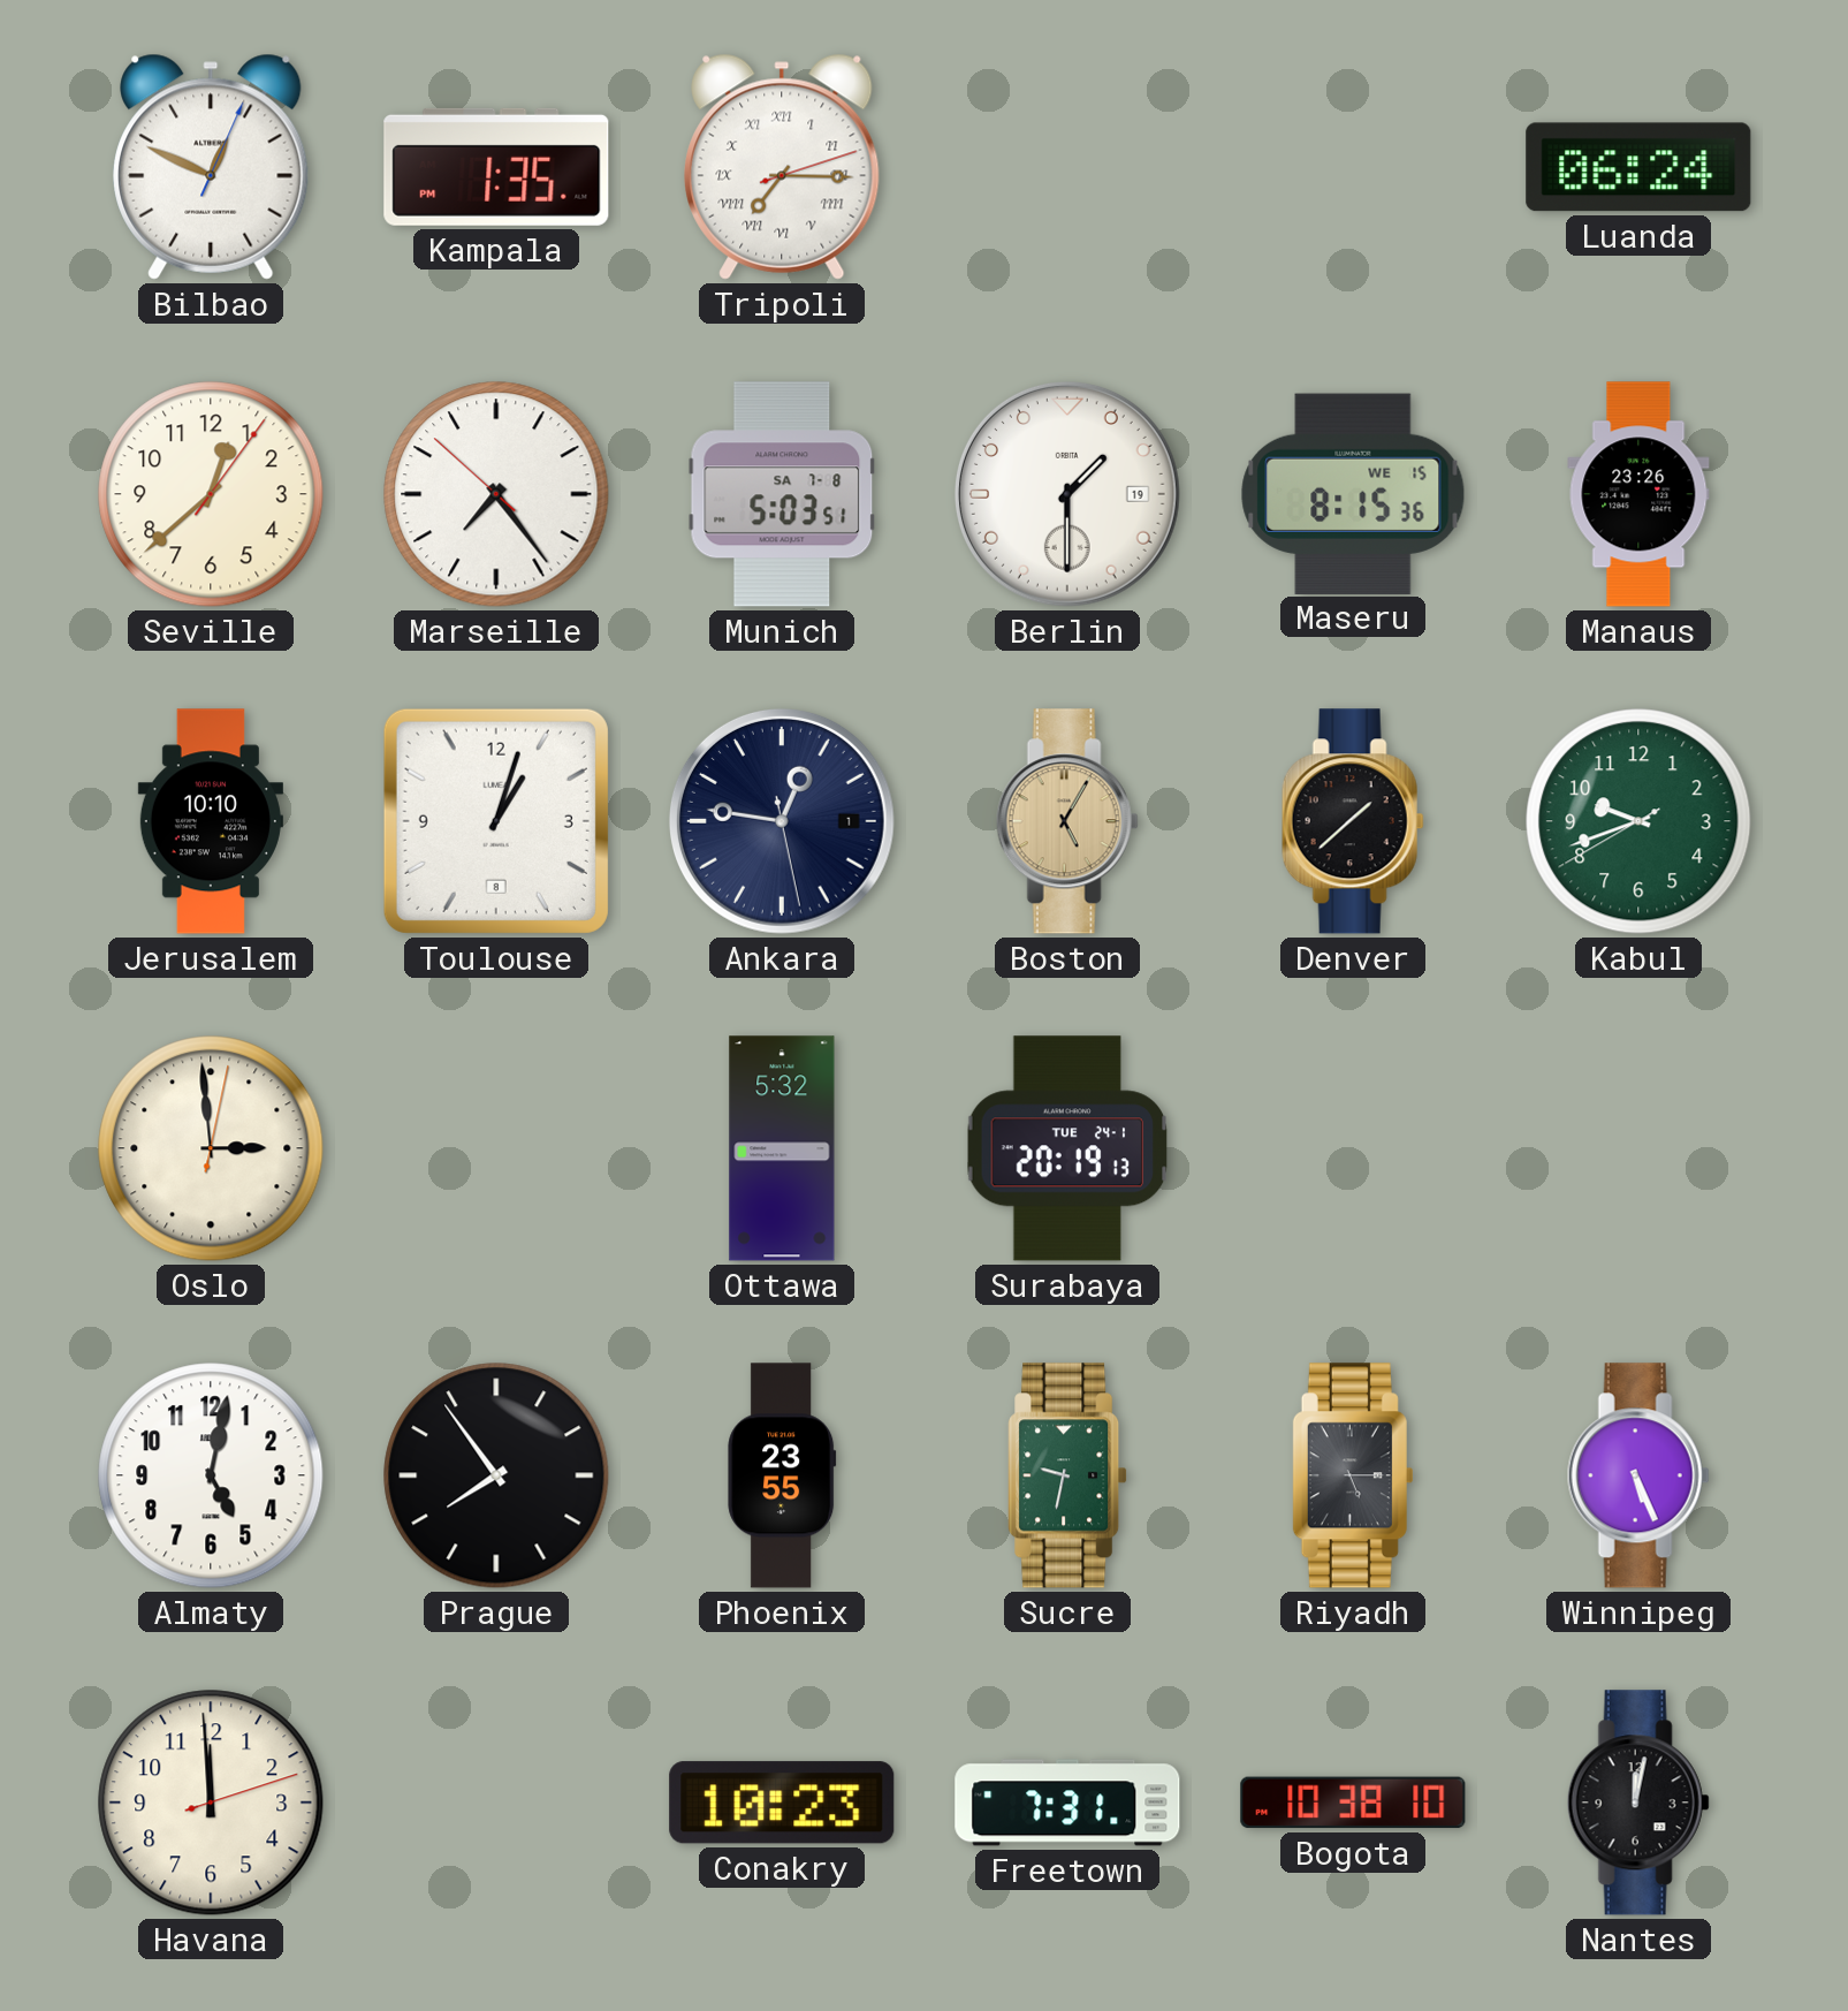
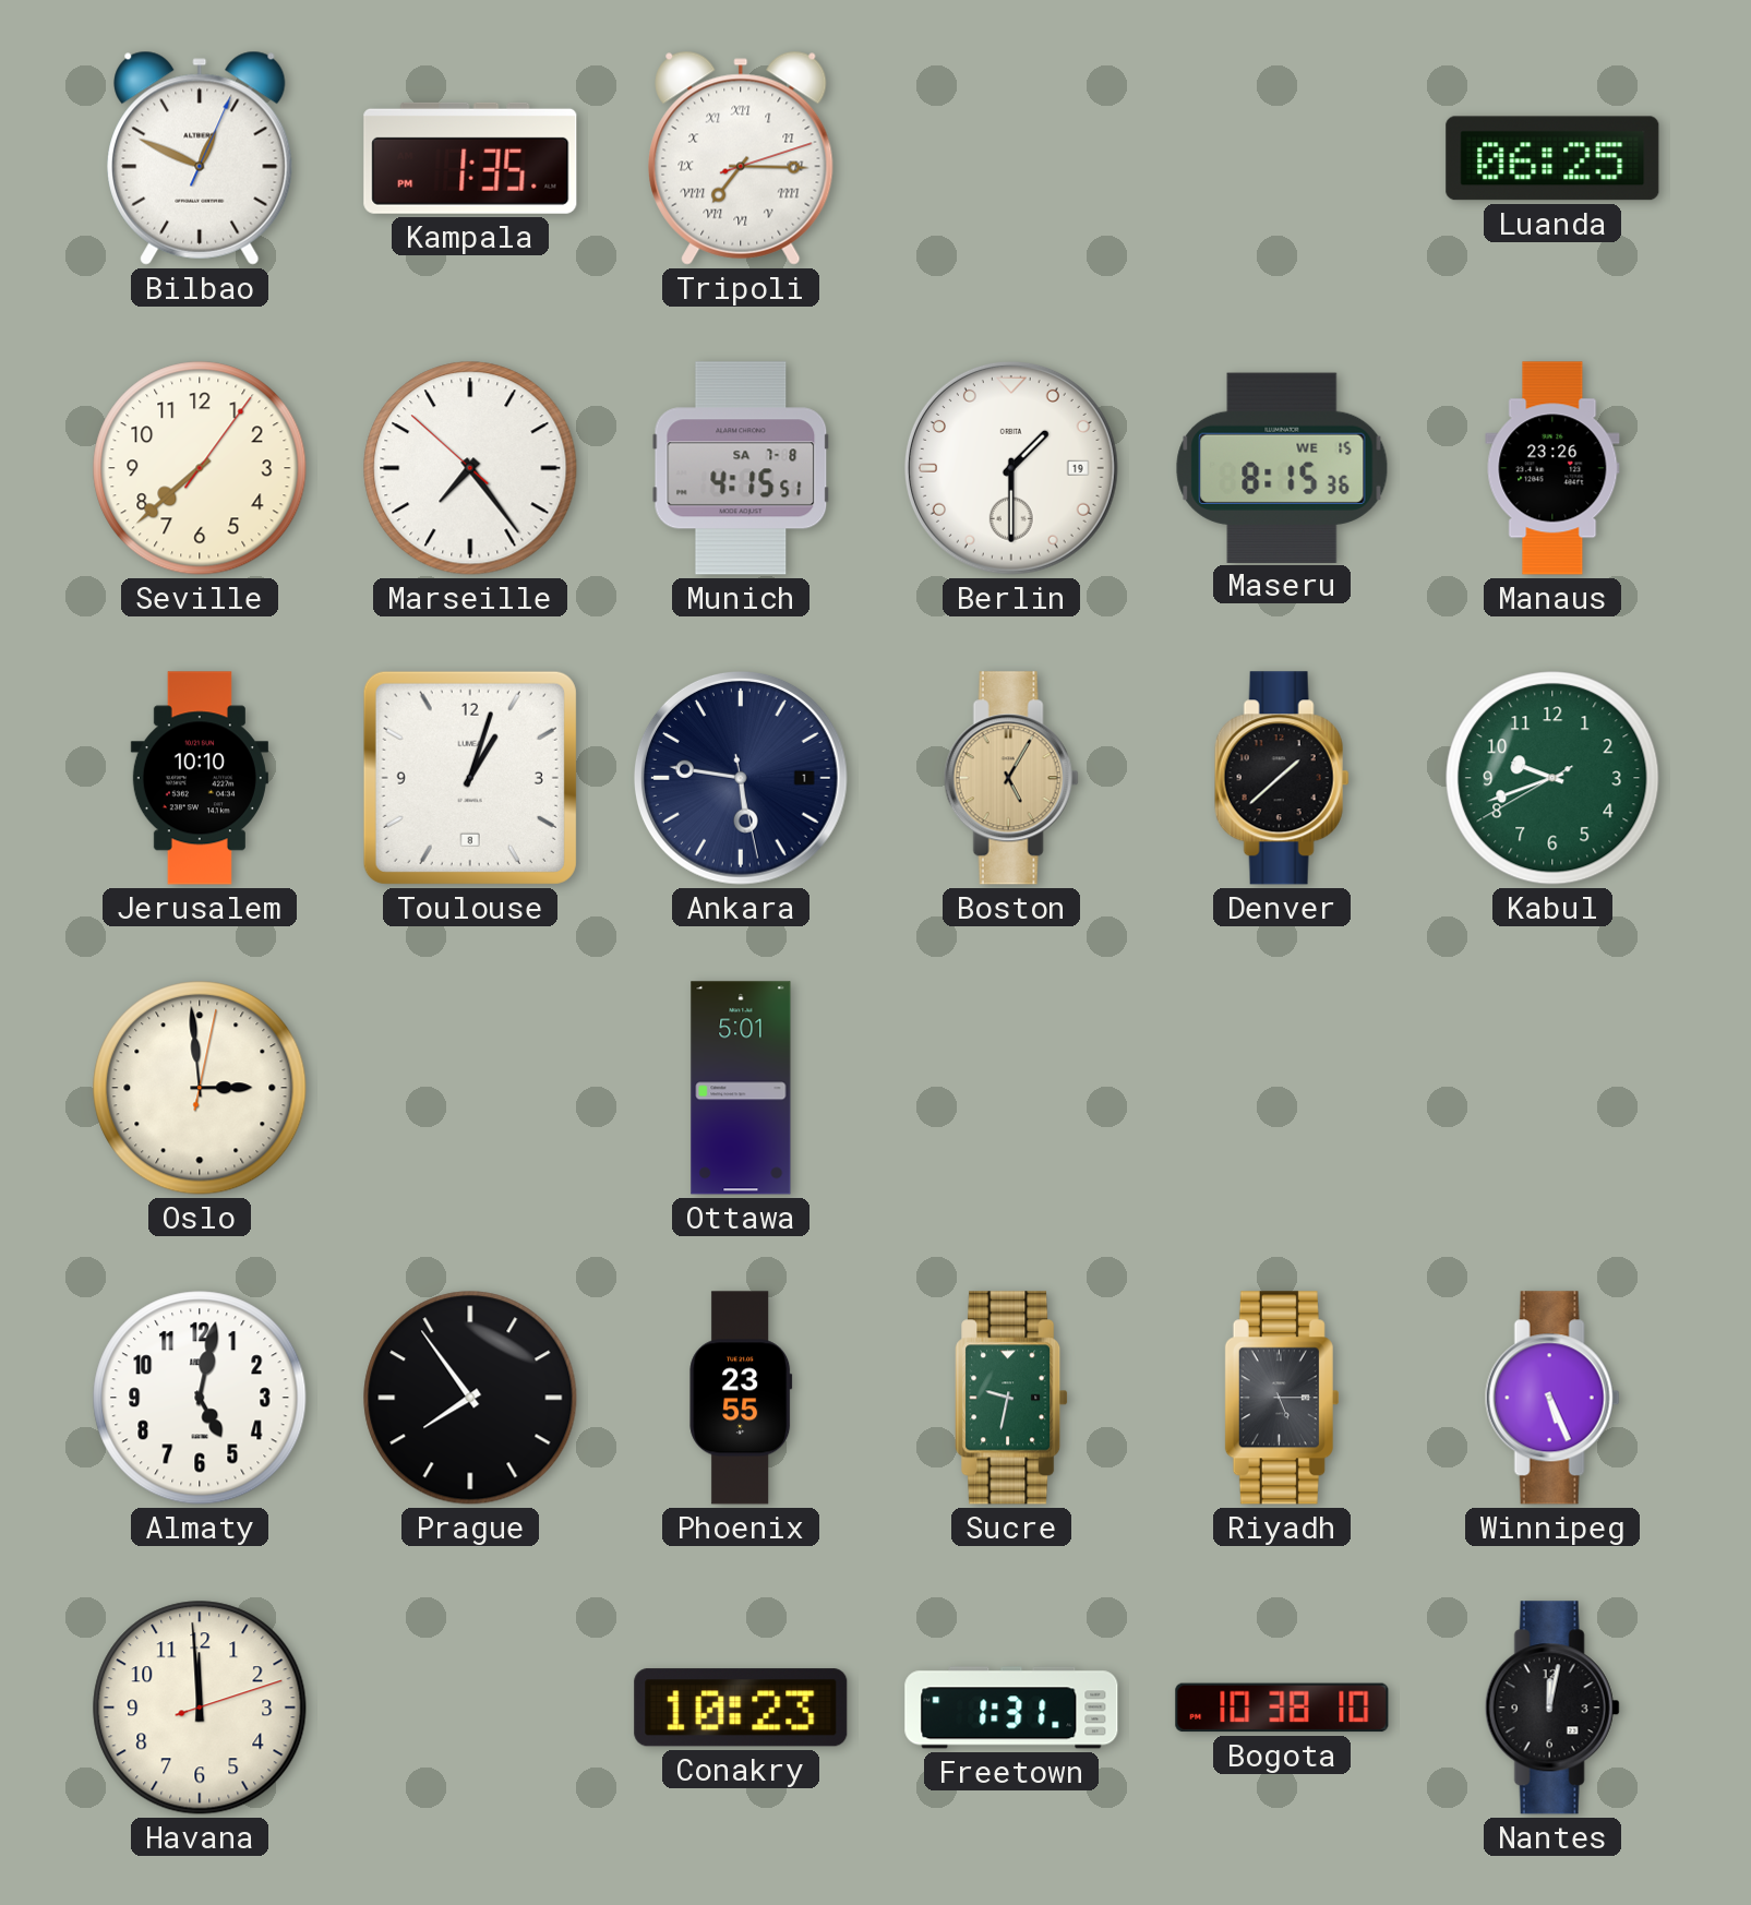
Luanda: 06:24 -> 06:25
Seville: 12:38 -> 7:38
Munich: 5:03 -> 4:15
Ankara: 12:46 -> 5:46
Ottawa: 5:32 -> 5:01
Surabaya: 20:19 -> none
Freetown: 7:31 -> 1:31
